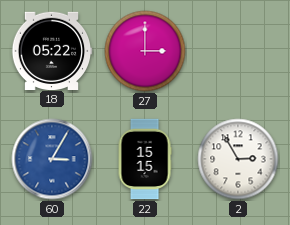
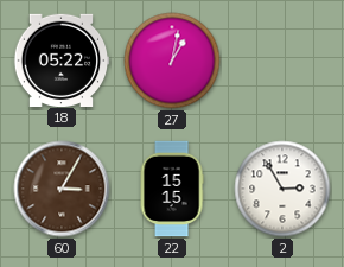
27: 3:00 -> 1:02
60 dial: blue -> brown
